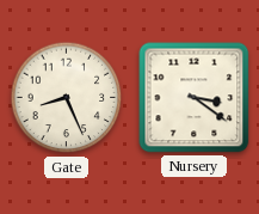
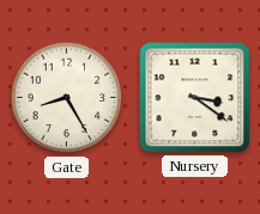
Gate: 8:26 -> 8:25
